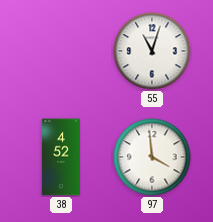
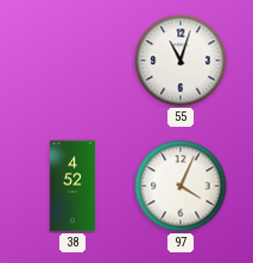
97: 3:59 -> 4:04
